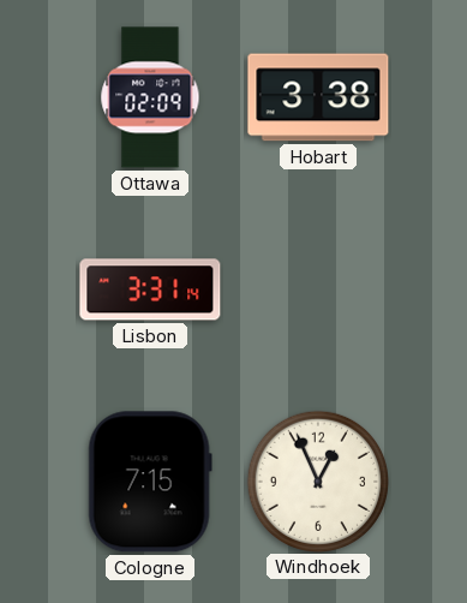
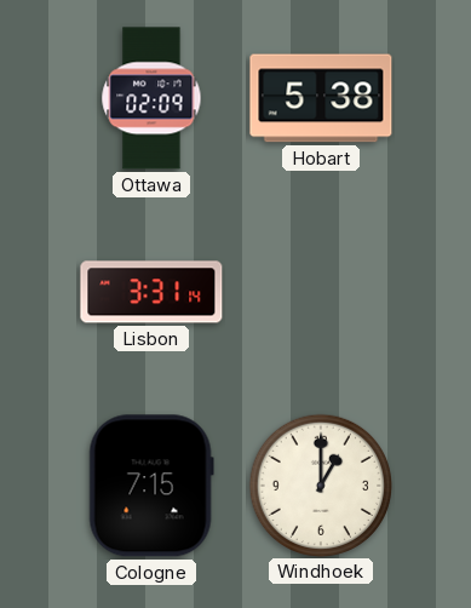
Hobart: 3:38 -> 5:38
Windhoek: 12:56 -> 1:00
